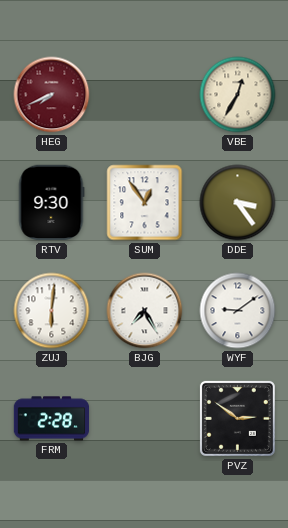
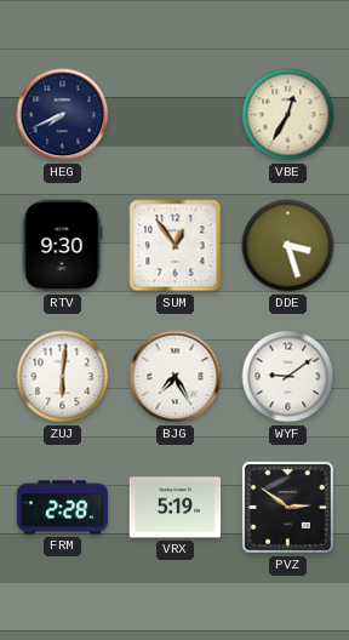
HEG dial: burgundy -> navy
DDE: 3:24 -> 3:27
VRX: none -> 5:19
